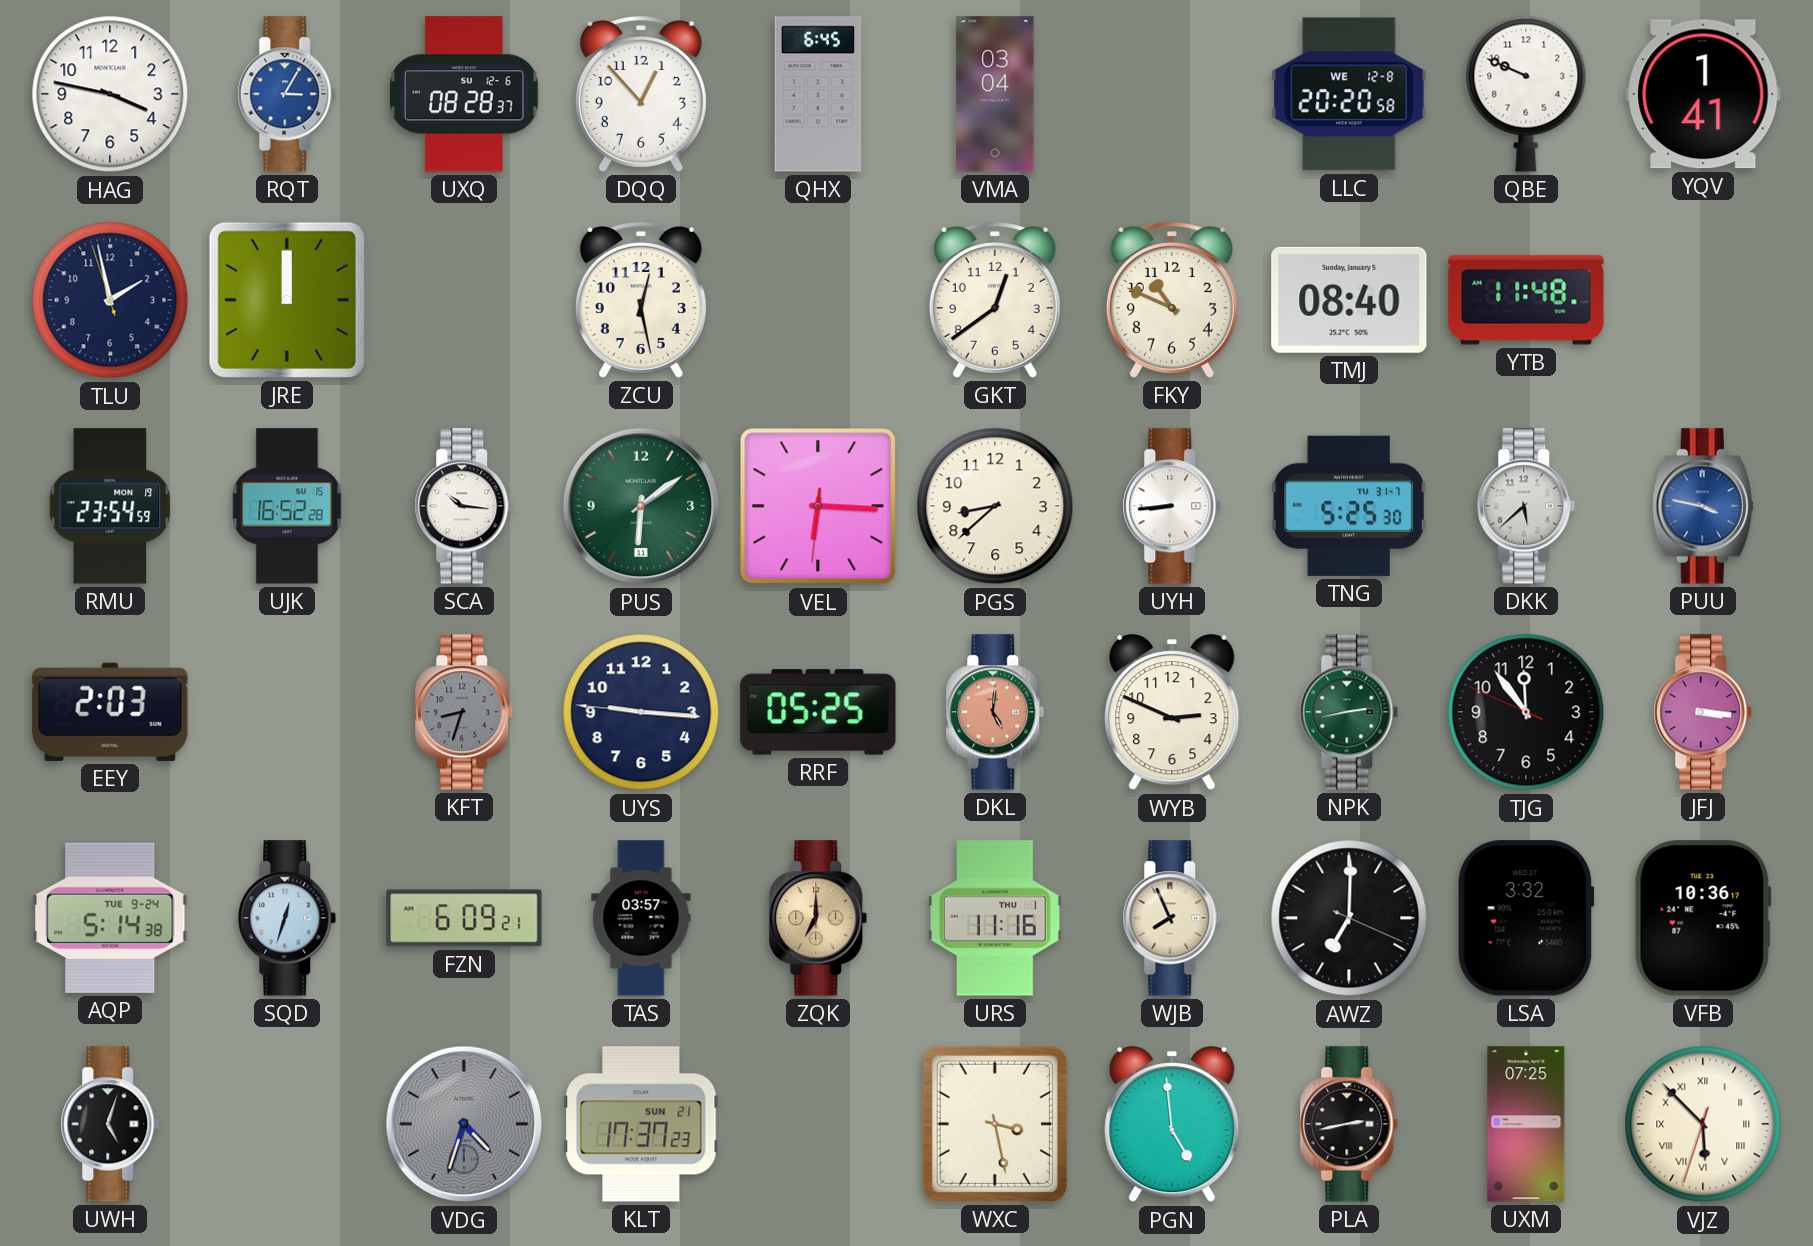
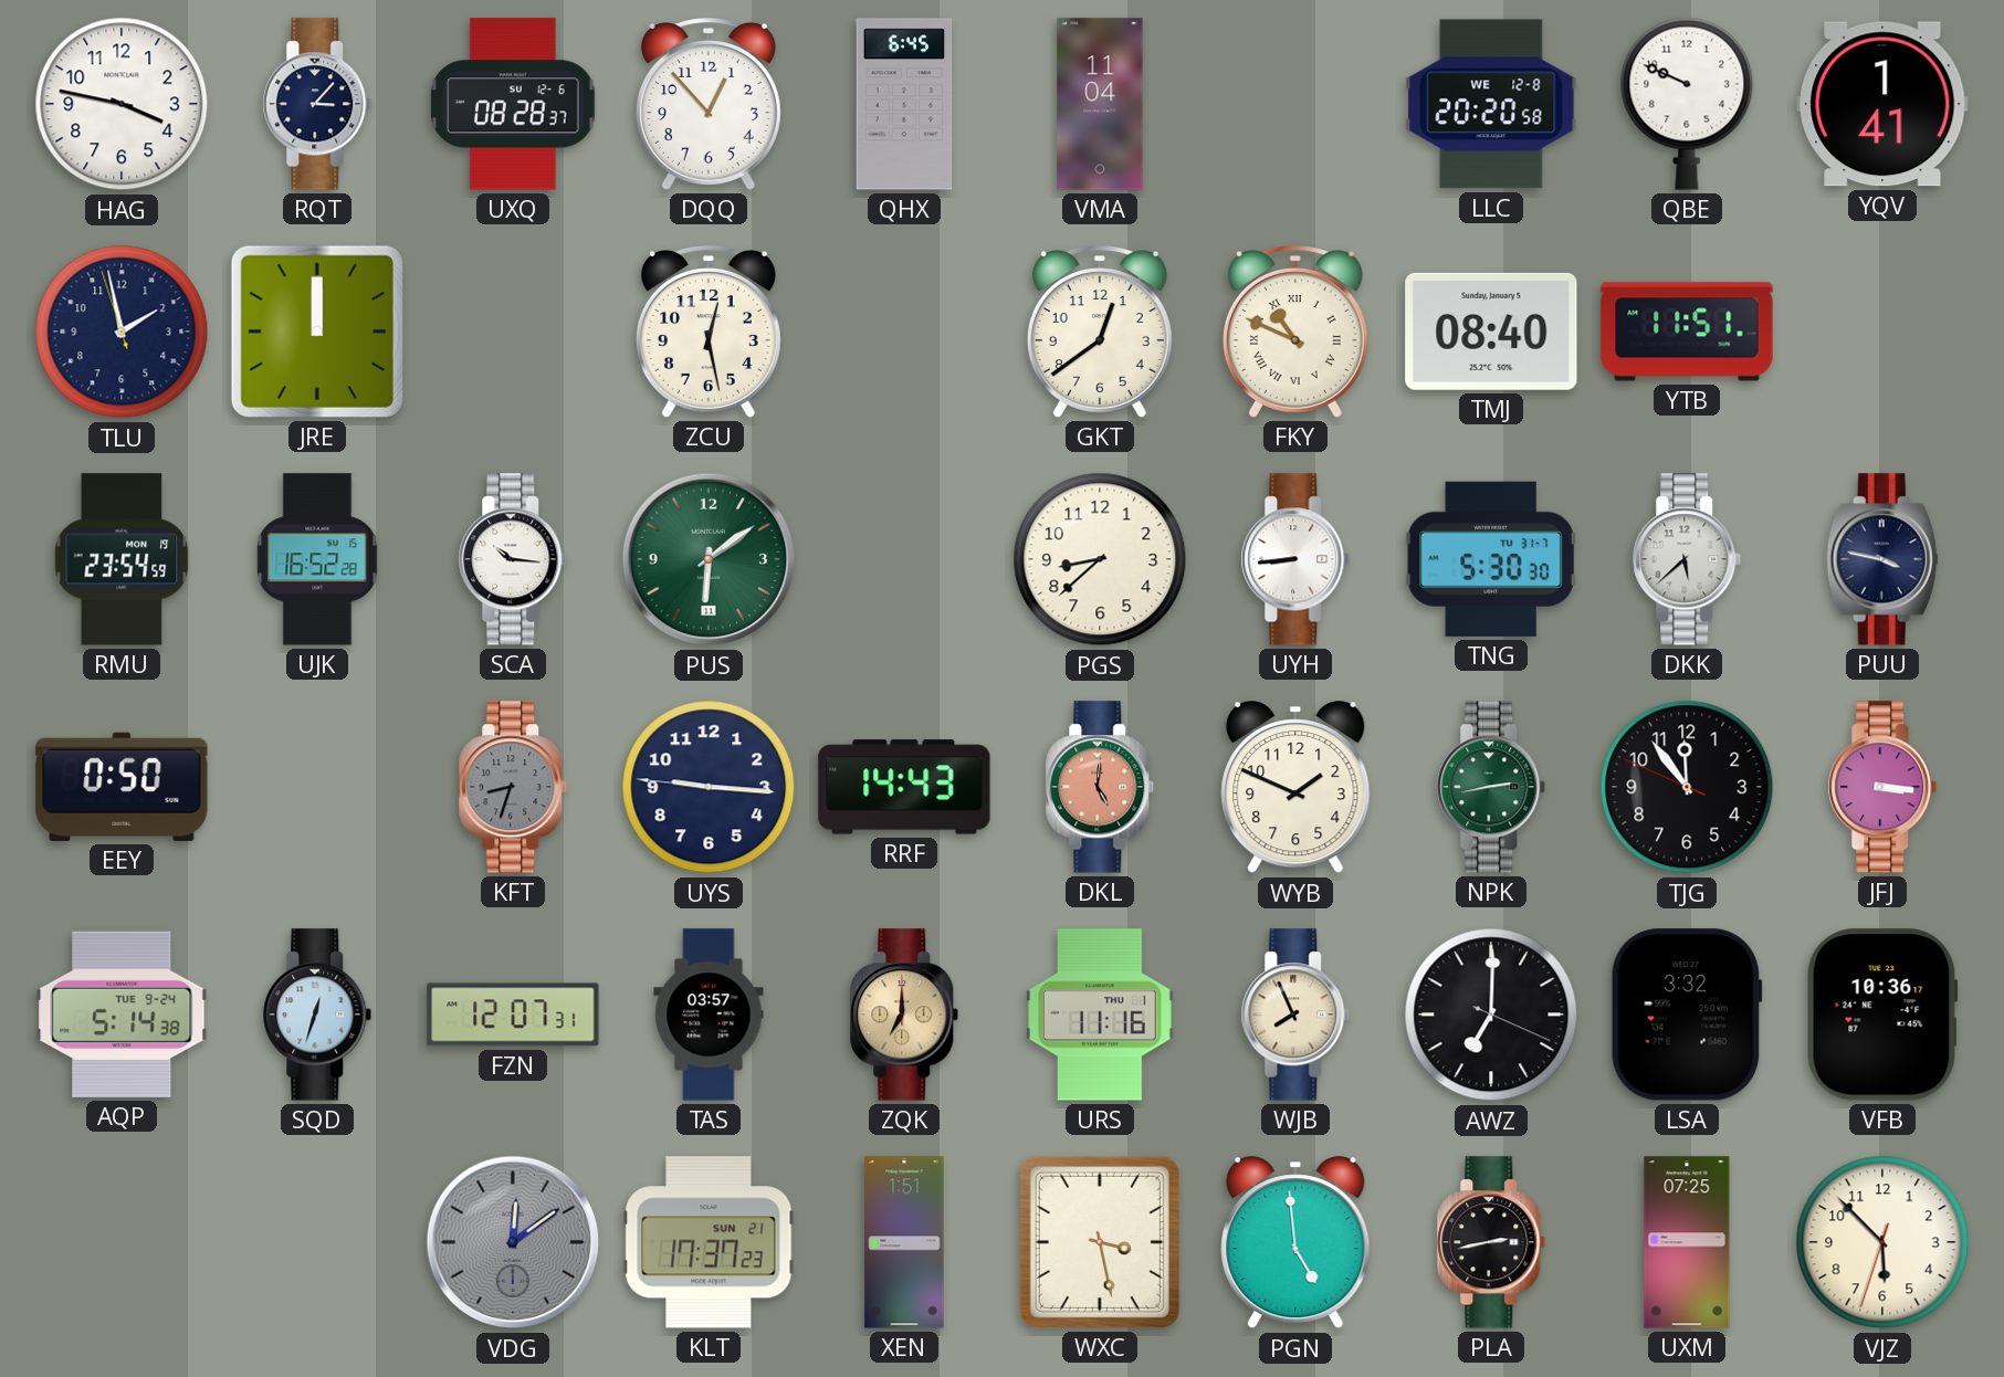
RQT: 3:05 -> 3:07
RQT dial: blue -> navy
VMA: 03:04 -> 11:04
FKY numerals: Arabic -> Roman
YTB: 11:48 -> 11:51
VEL: 6:15 -> none
TNG: 5:25 -> 5:30
PUU dial: blue -> navy
EEY: 2:03 -> 0:50
RRF: 05:25 -> 14:43
WYB: 2:49 -> 1:49
FZN: 6:09 -> 12:07
UWH: 5:03 -> none
VDG: 4:33 -> 12:09
XEN: none -> 1:51
VJZ numerals: Roman -> Arabic
